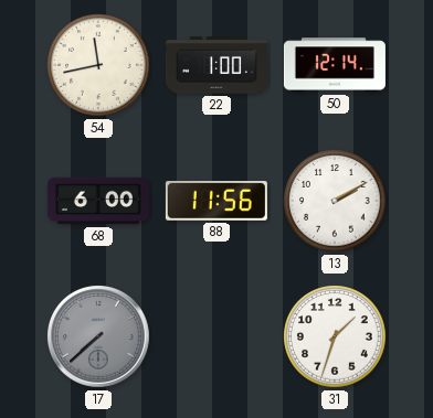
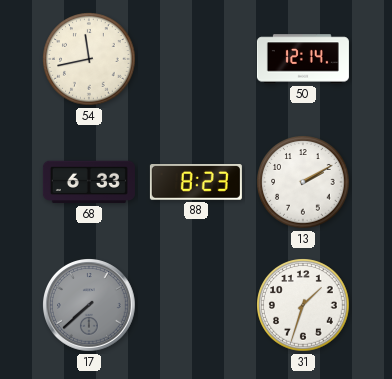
22: 1:00 -> none
68: 6:00 -> 6:33
88: 11:56 -> 8:23
